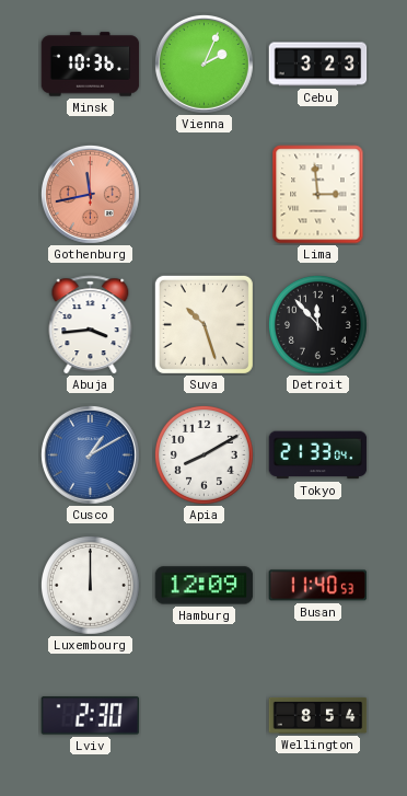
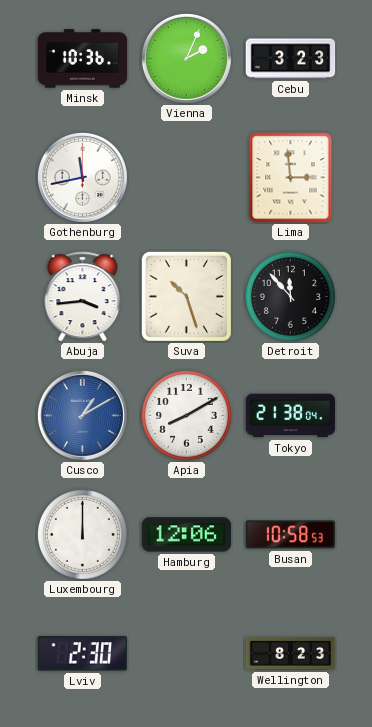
Gothenburg dial: salmon -> white
Tokyo: 21:33 -> 21:38
Hamburg: 12:09 -> 12:06
Busan: 11:40 -> 10:58
Wellington: 8:54 -> 8:23
